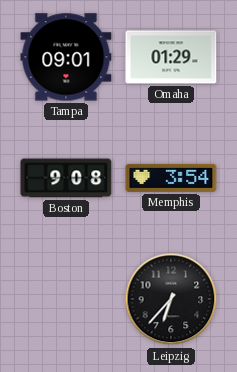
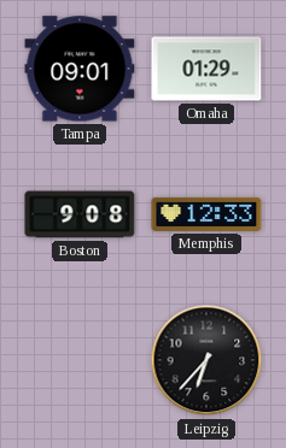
Memphis: 3:54 -> 12:33
